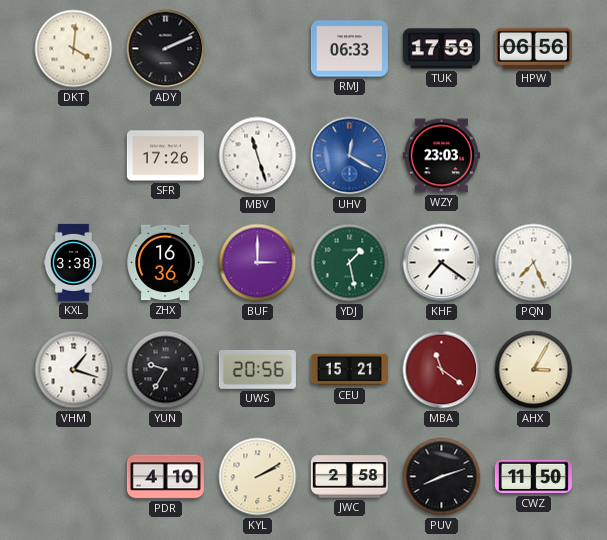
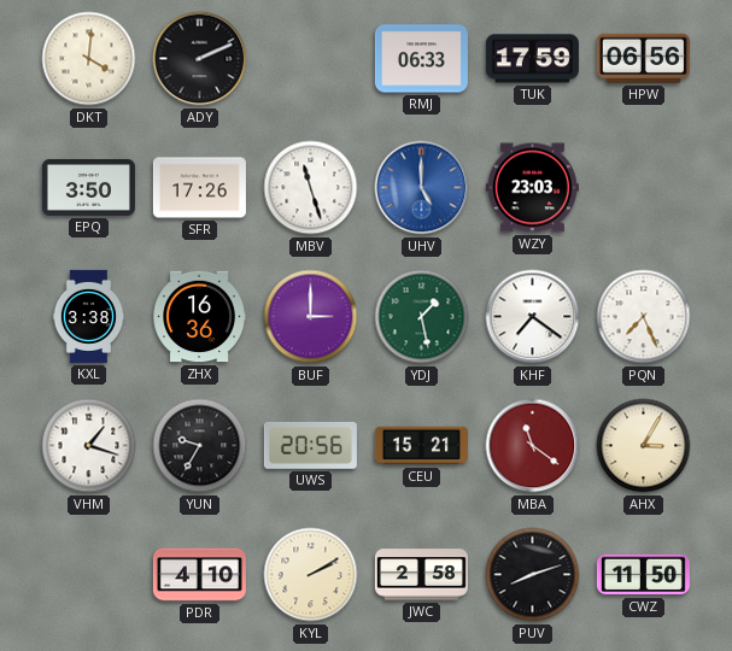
EPQ: none -> 3:50
UHV: 12:20 -> 5:00
